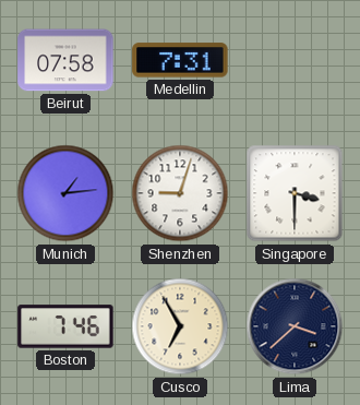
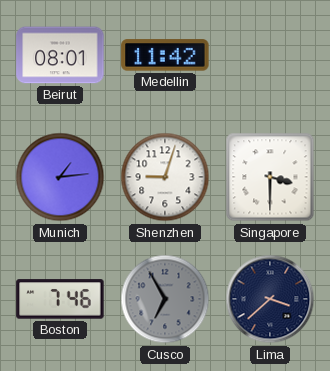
Beirut: 07:58 -> 08:01
Medellin: 7:31 -> 11:42
Cusco dial: cream -> grey
